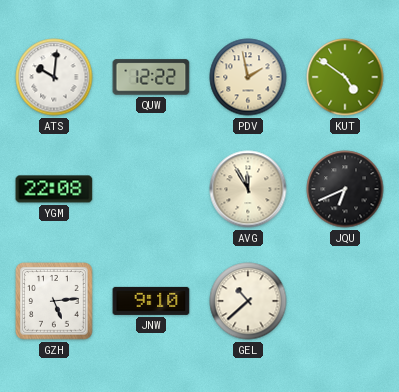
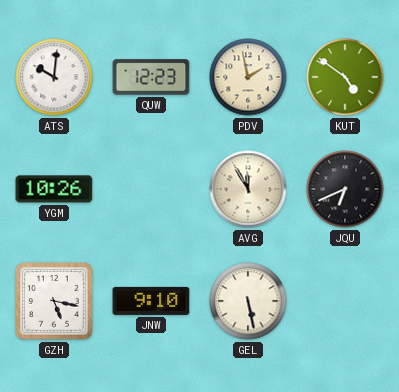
QUW: 12:22 -> 12:23
YGM: 22:08 -> 10:26
GZH: 5:14 -> 5:17
GEL: 10:38 -> 5:28
